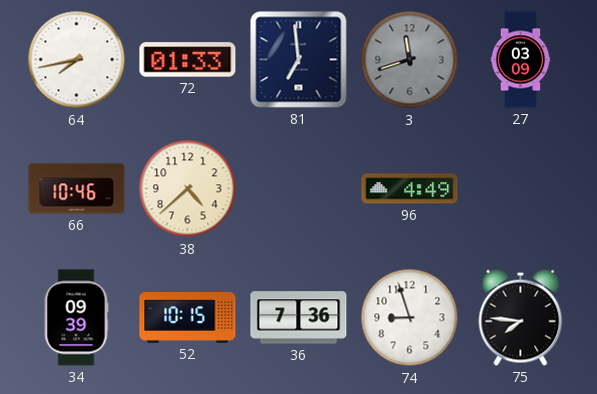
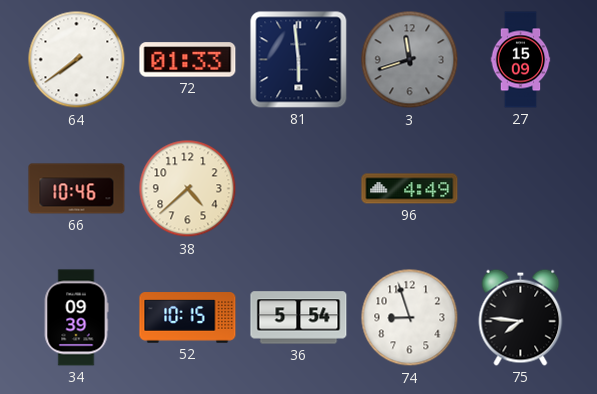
64: 7:43 -> 7:39
81: 6:59 -> 5:59
27: 03:09 -> 15:09
36: 7:36 -> 5:54
